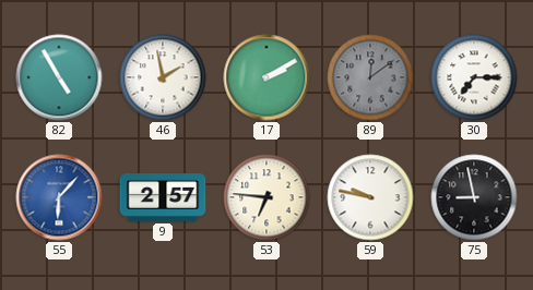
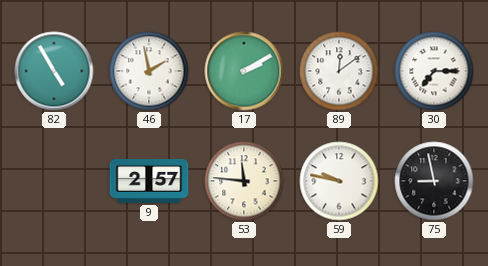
89 dial: grey -> white
55: 6:07 -> none
53: 6:46 -> 11:46
